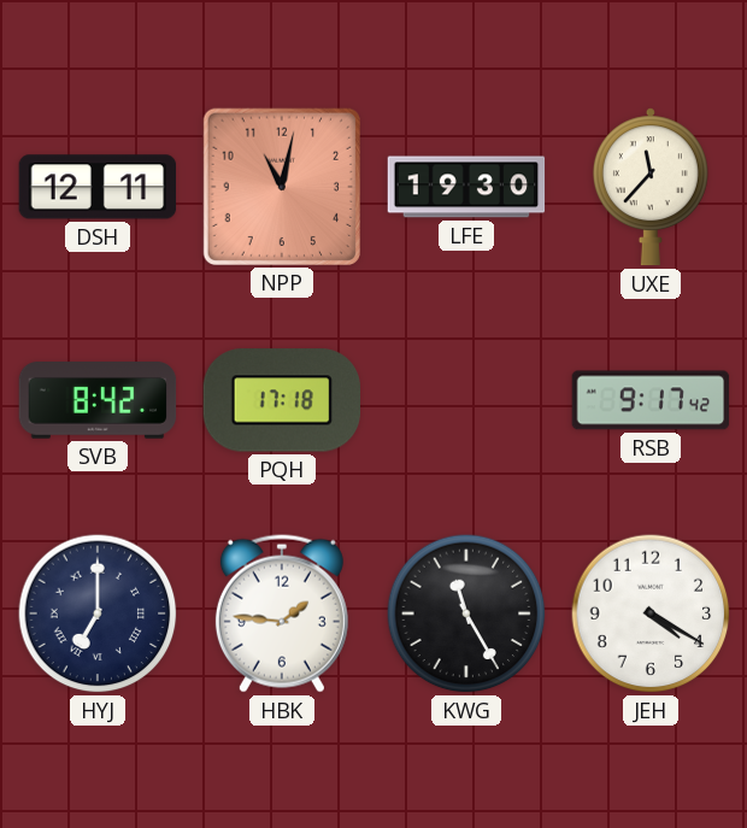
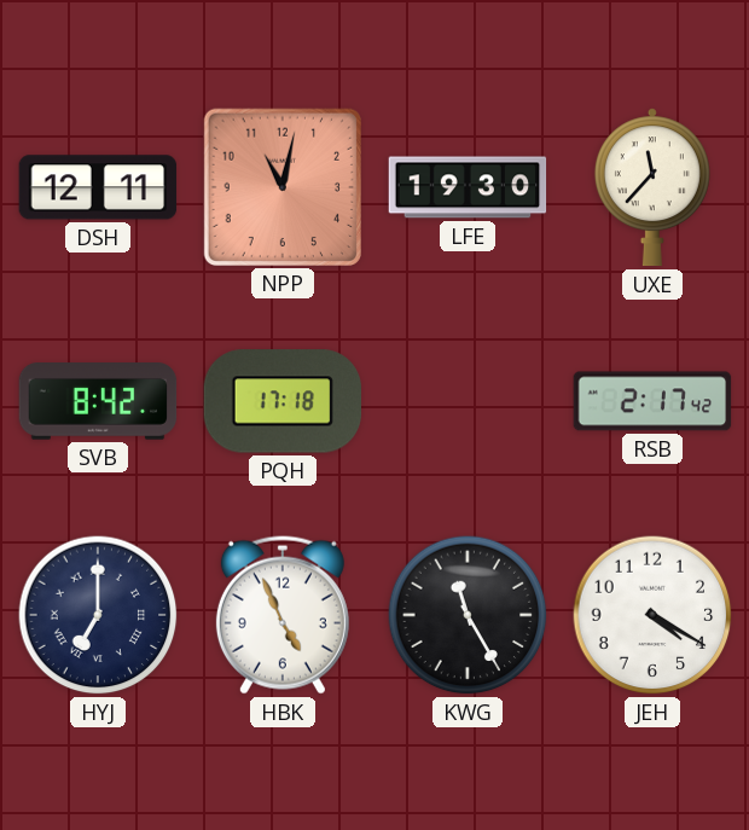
RSB: 9:17 -> 2:17
HBK: 1:46 -> 4:56
